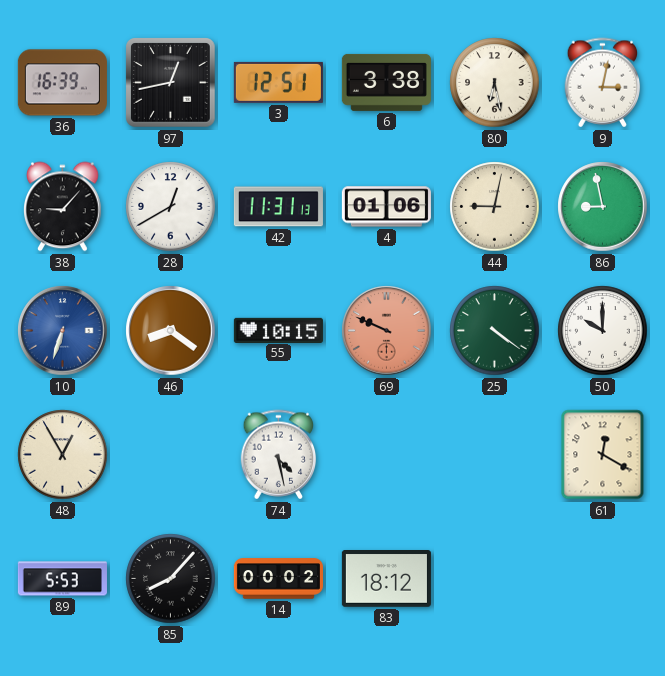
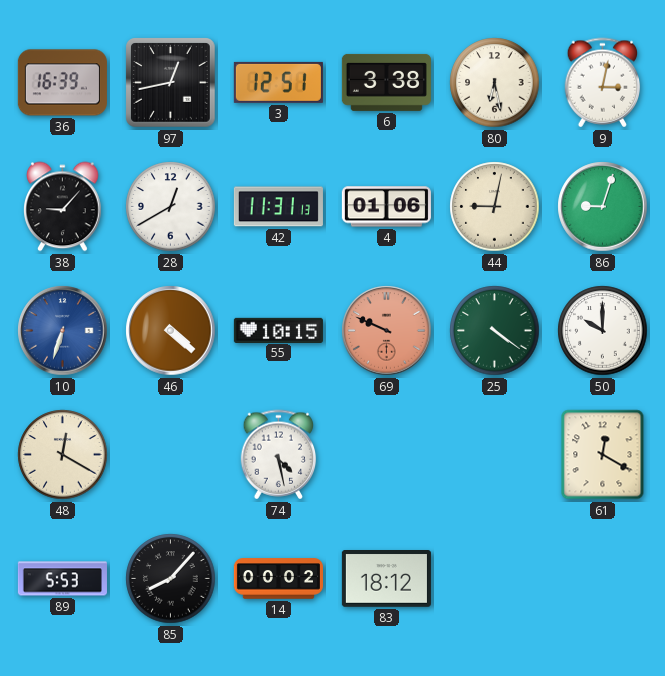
86: 8:58 -> 9:03
46: 8:21 -> 4:22
48: 12:55 -> 12:20
